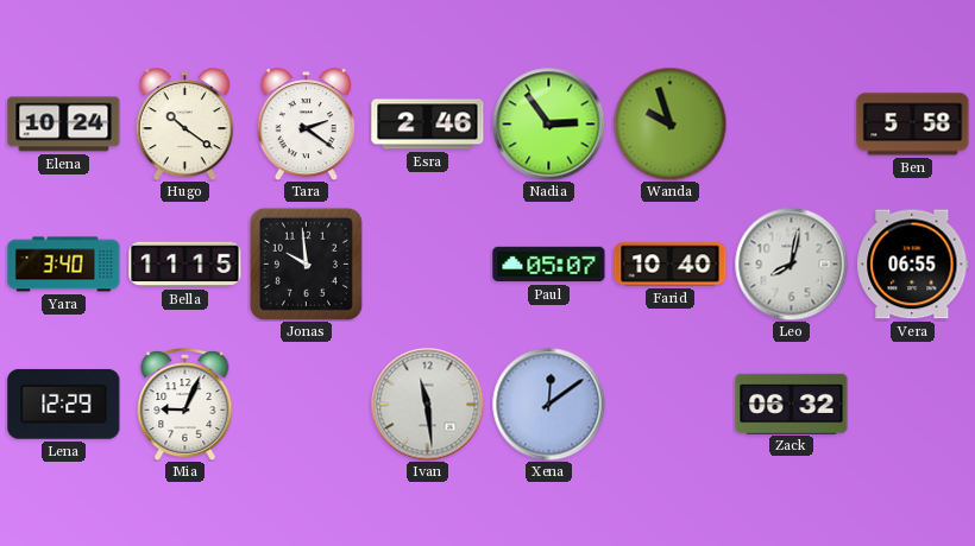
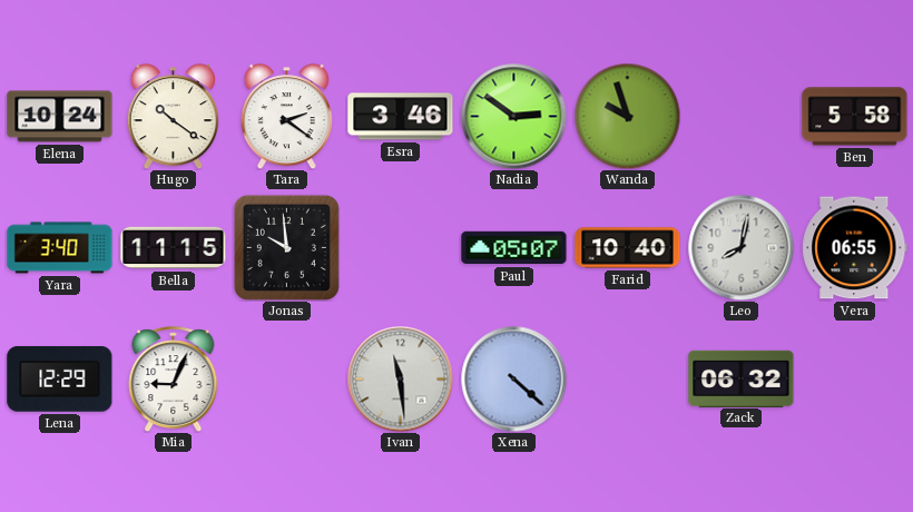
Esra: 2:46 -> 3:46
Nadia: 2:54 -> 2:51
Xena: 12:09 -> 4:22
